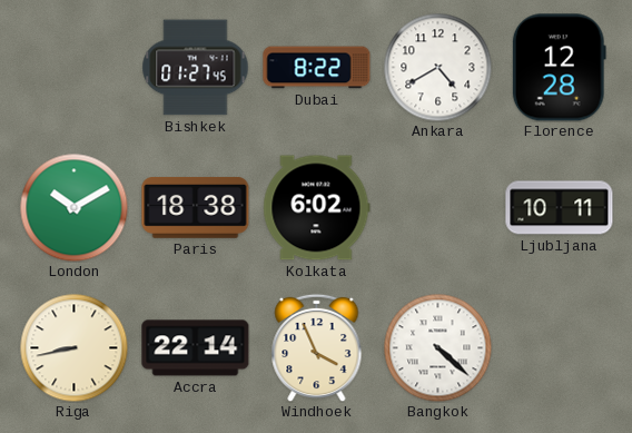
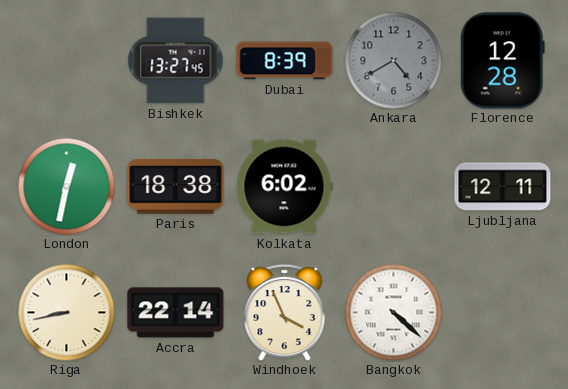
Bishkek: 01:27 -> 13:27
Dubai: 8:22 -> 8:39
Ankara dial: white -> grey
London: 10:10 -> 12:32
Ljubljana: 10:11 -> 12:11
